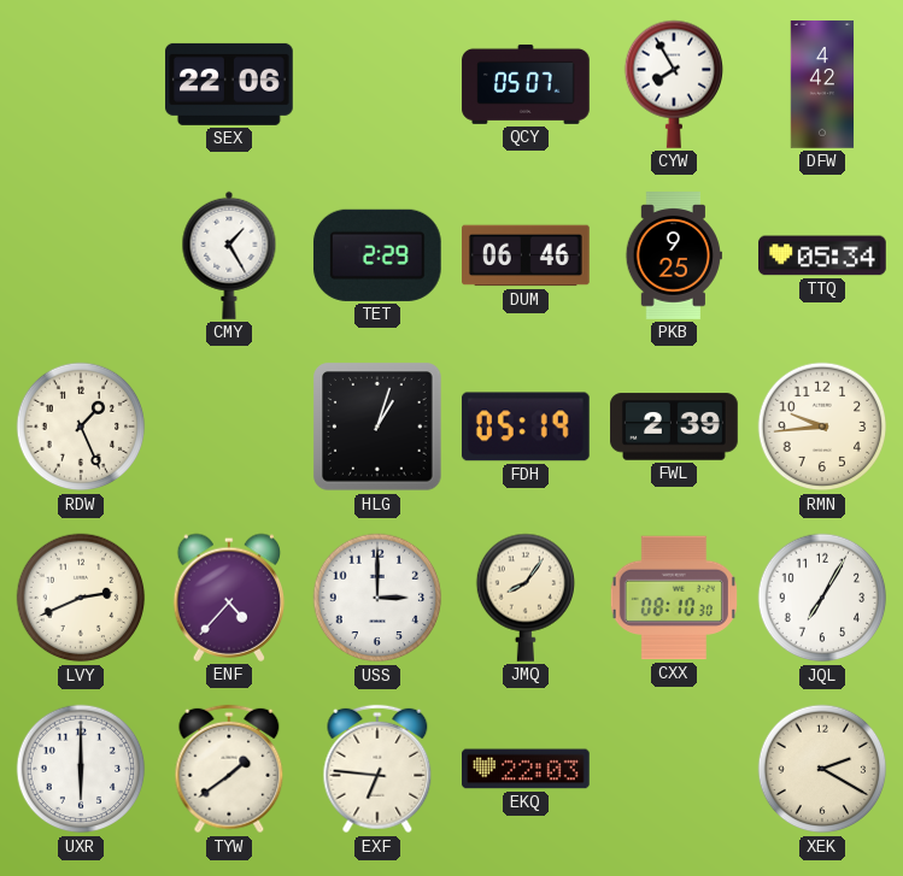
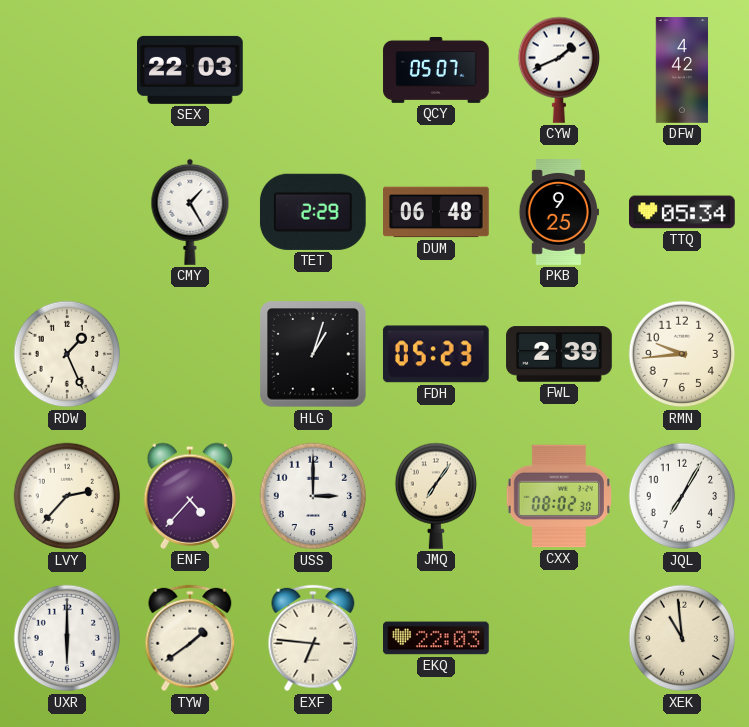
SEX: 22:06 -> 22:03
CYW: 7:55 -> 1:41
DUM: 06:46 -> 06:48
FDH: 05:19 -> 05:23
LVY: 2:41 -> 2:37
JMQ: 8:06 -> 7:06
CXX: 08:10 -> 08:02
XEK: 2:20 -> 10:59
